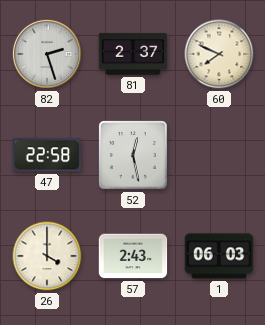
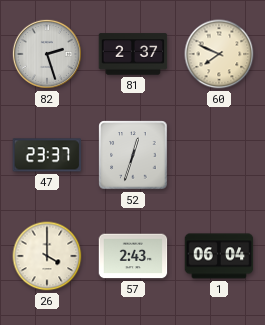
47: 22:58 -> 23:37
52: 12:28 -> 12:33
1: 06:03 -> 06:04
